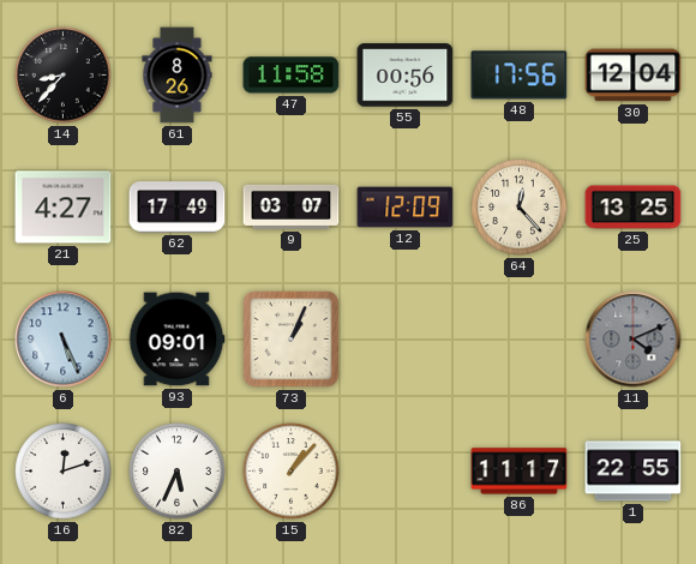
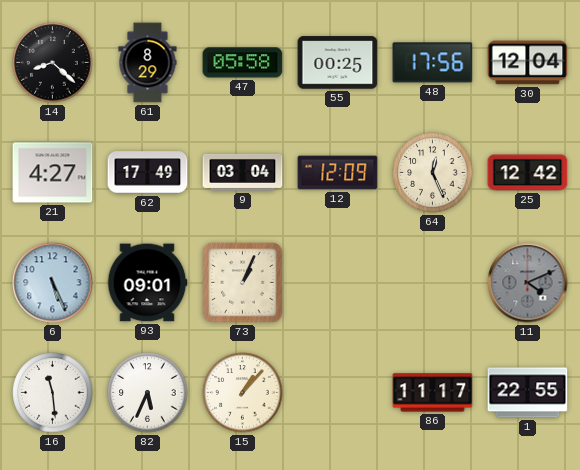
14: 8:37 -> 8:22
61: 8:26 -> 8:29
47: 11:58 -> 05:58
55: 00:56 -> 00:25
9: 03:07 -> 03:04
64: 12:23 -> 12:26
25: 13:25 -> 12:42
16: 12:12 -> 11:29
